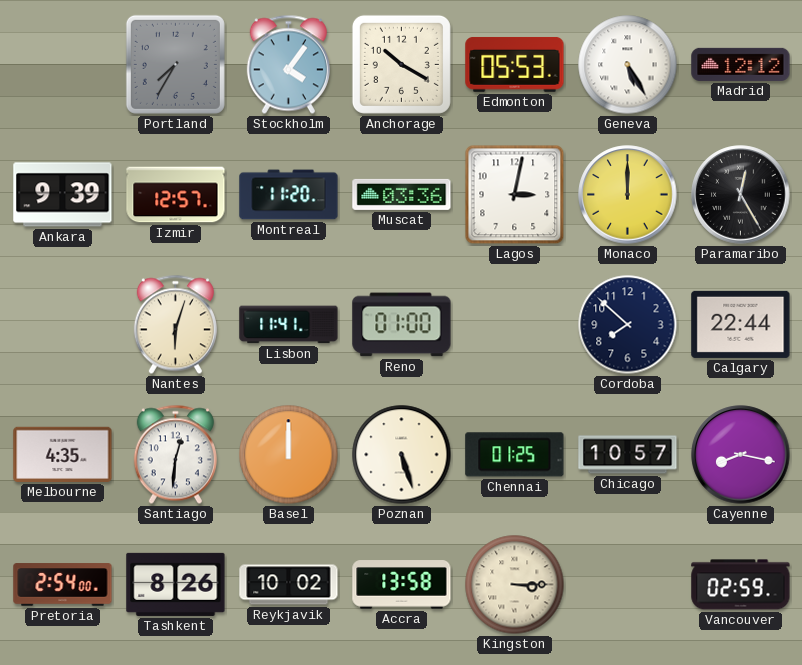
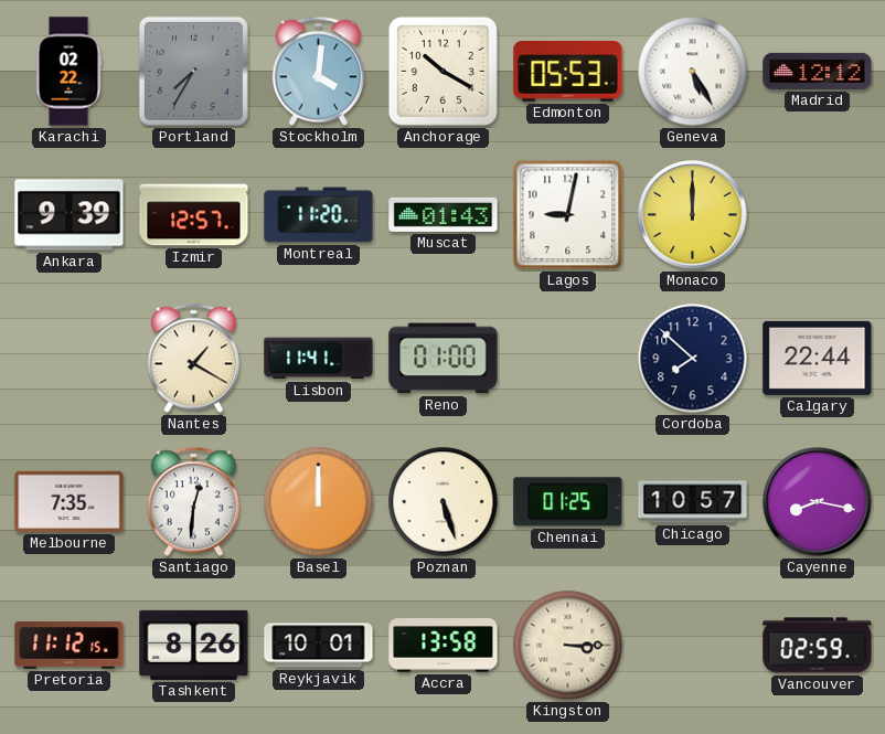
Karachi: none -> 02:22
Stockholm: 4:06 -> 4:01
Muscat: 03:36 -> 01:43
Lagos: 3:02 -> 9:02
Paramaribo: 12:25 -> none
Nantes: 6:03 -> 1:20
Melbourne: 4:35 -> 7:35
Pretoria: 2:54 -> 11:12
Reykjavik: 10:02 -> 10:01
